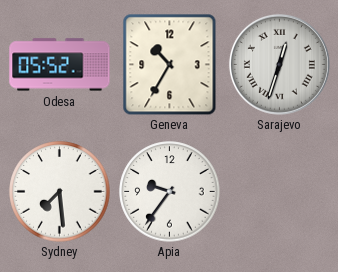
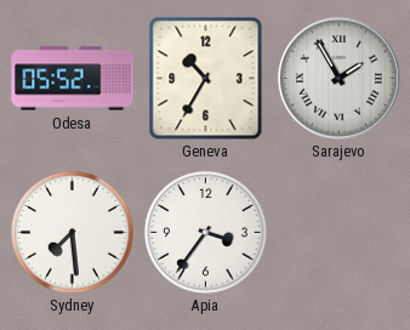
Sarajevo: 12:33 -> 1:55
Apia: 9:36 -> 3:36
